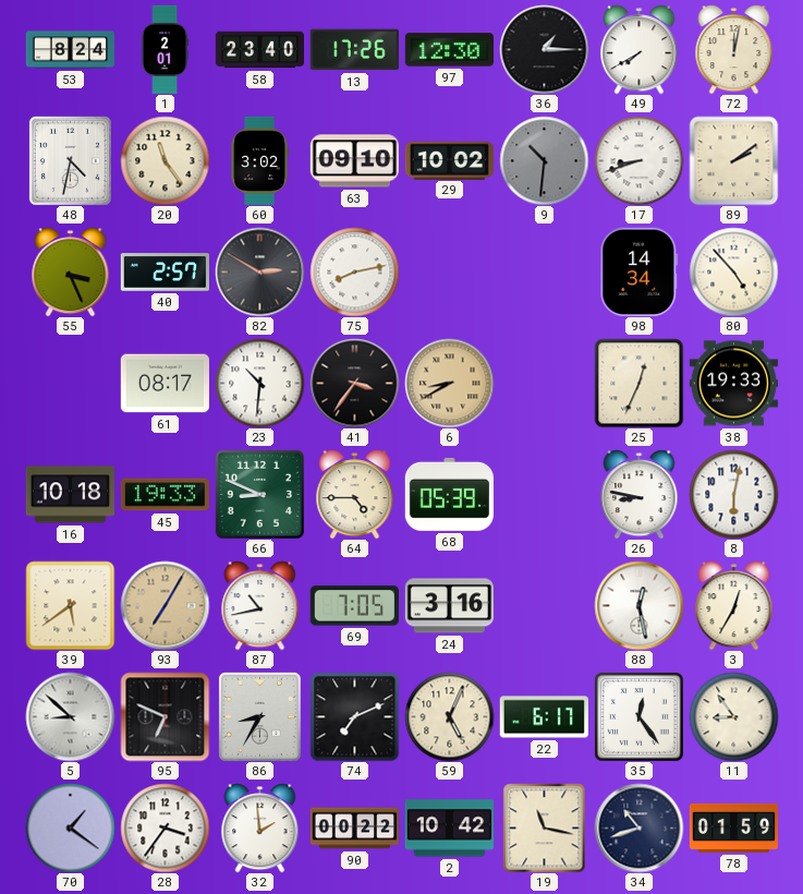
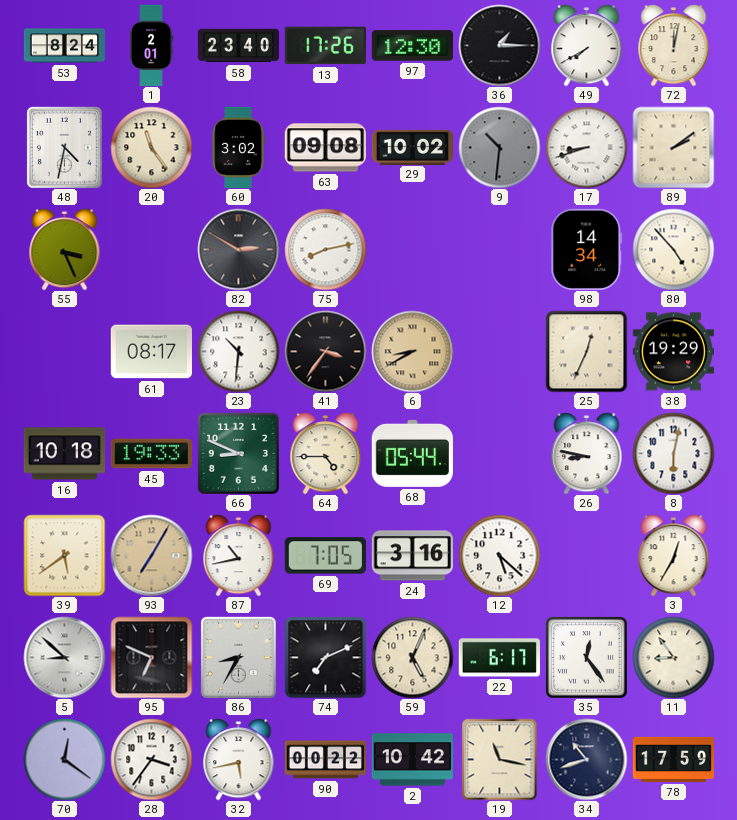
63: 09:10 -> 09:08
40: 2:57 -> none
38: 19:33 -> 19:29
68: 05:39 -> 05:44
12: none -> 5:22
88: 12:28 -> none
70: 1:21 -> 12:21
32: 1:59 -> 5:43
78: 01:59 -> 17:59
